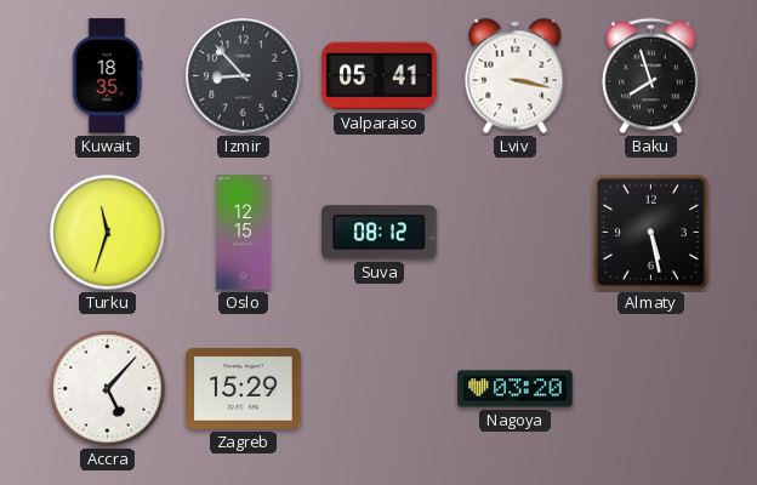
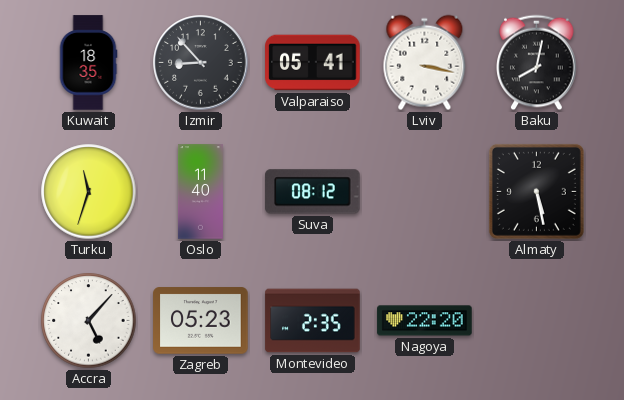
Baku: 7:57 -> 8:02
Oslo: 12:15 -> 11:40
Zagreb: 15:29 -> 05:23
Montevideo: none -> 2:35
Nagoya: 03:20 -> 22:20
